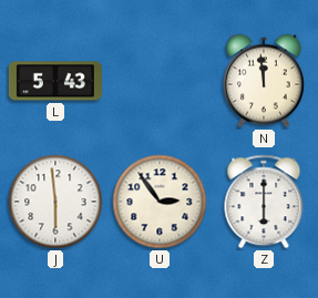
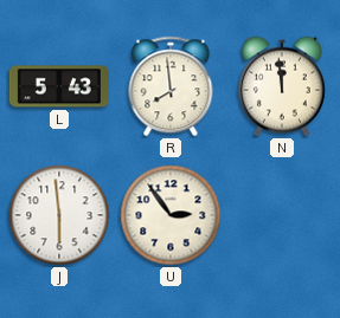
R: none -> 7:59
Z: 6:00 -> none
